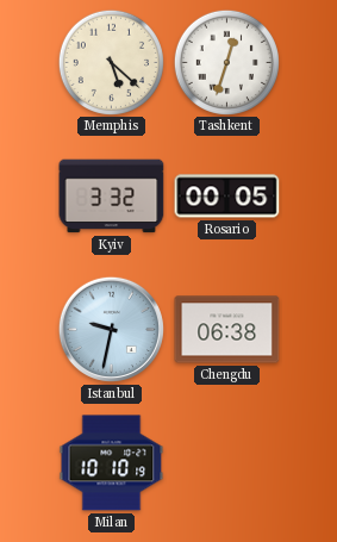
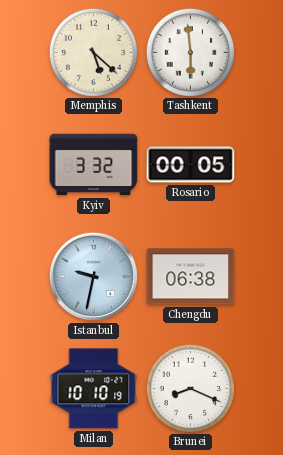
Tashkent: 12:33 -> 5:59
Brunei: none -> 8:19
